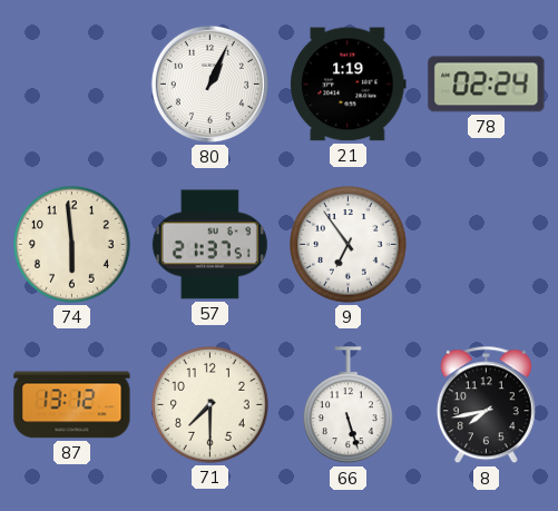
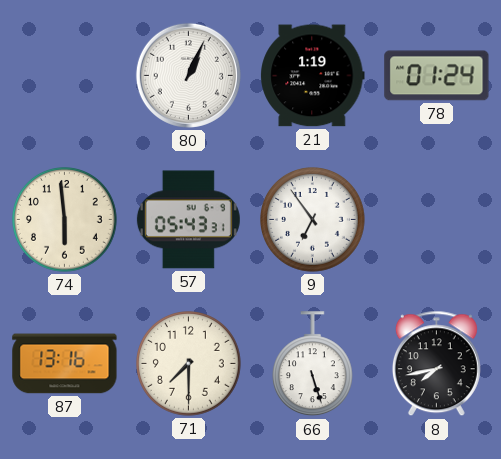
78: 02:24 -> 01:24
57: 21:37 -> 05:43
87: 13:12 -> 13:16
